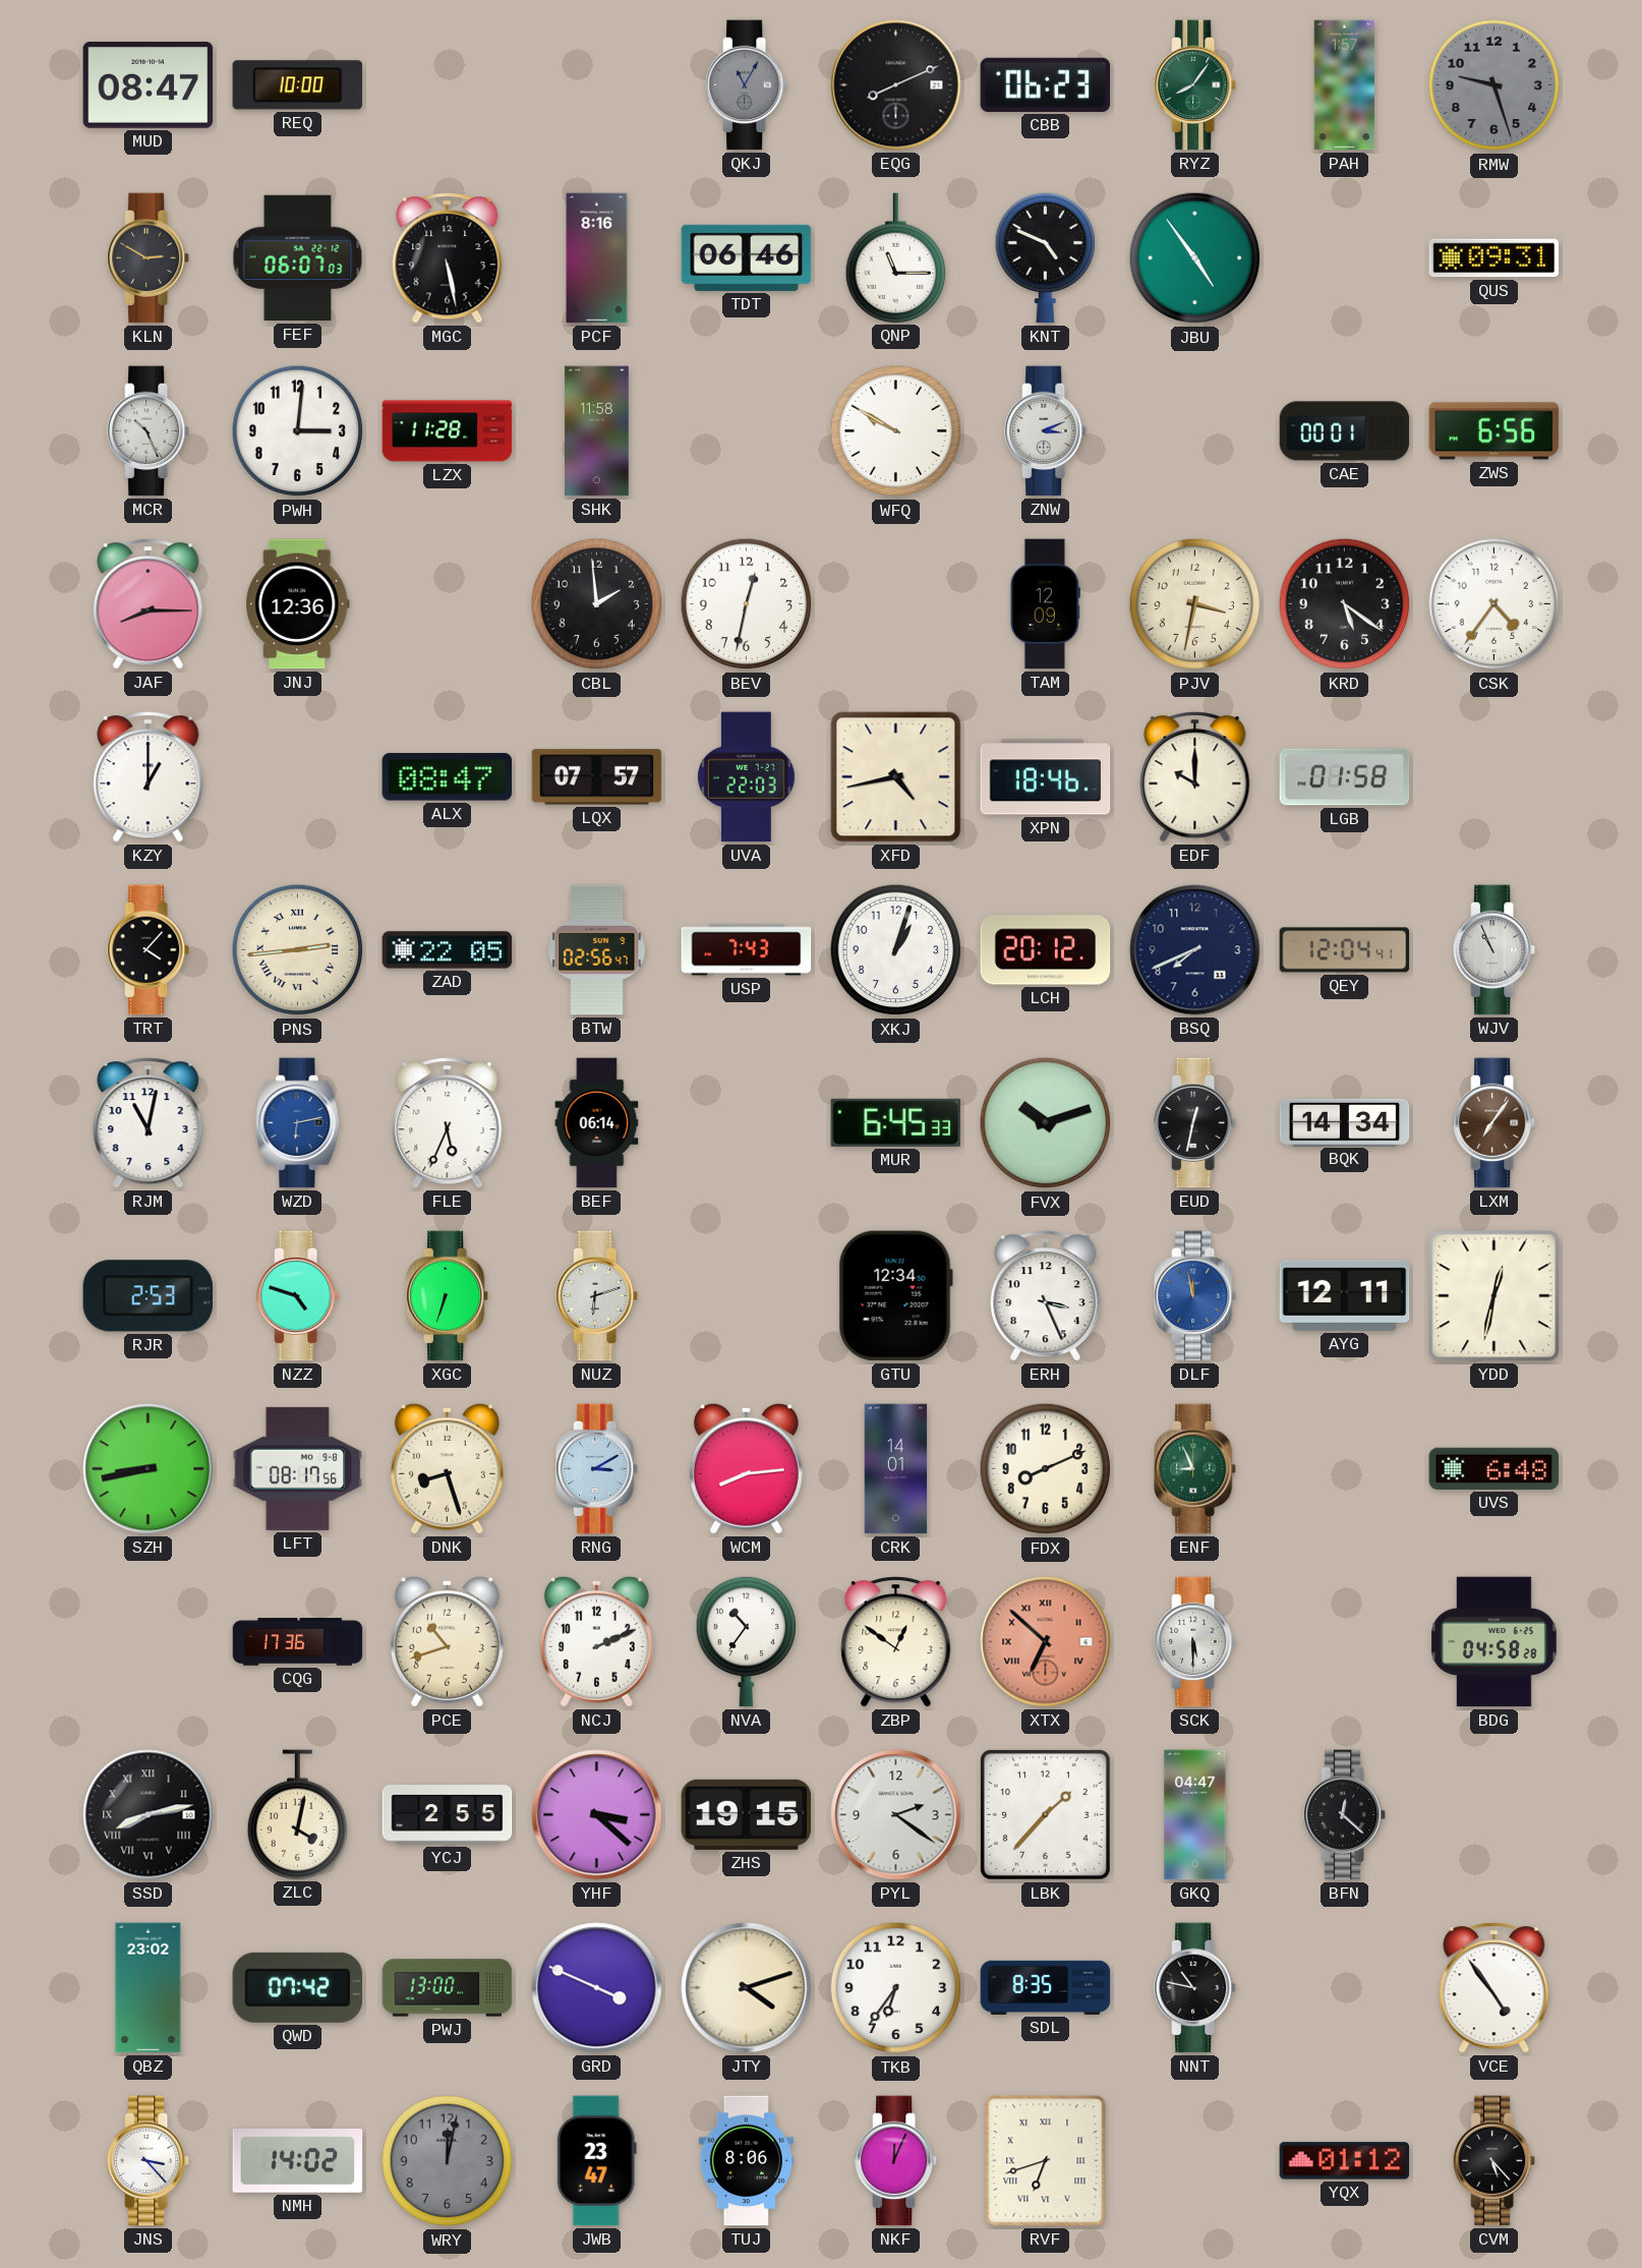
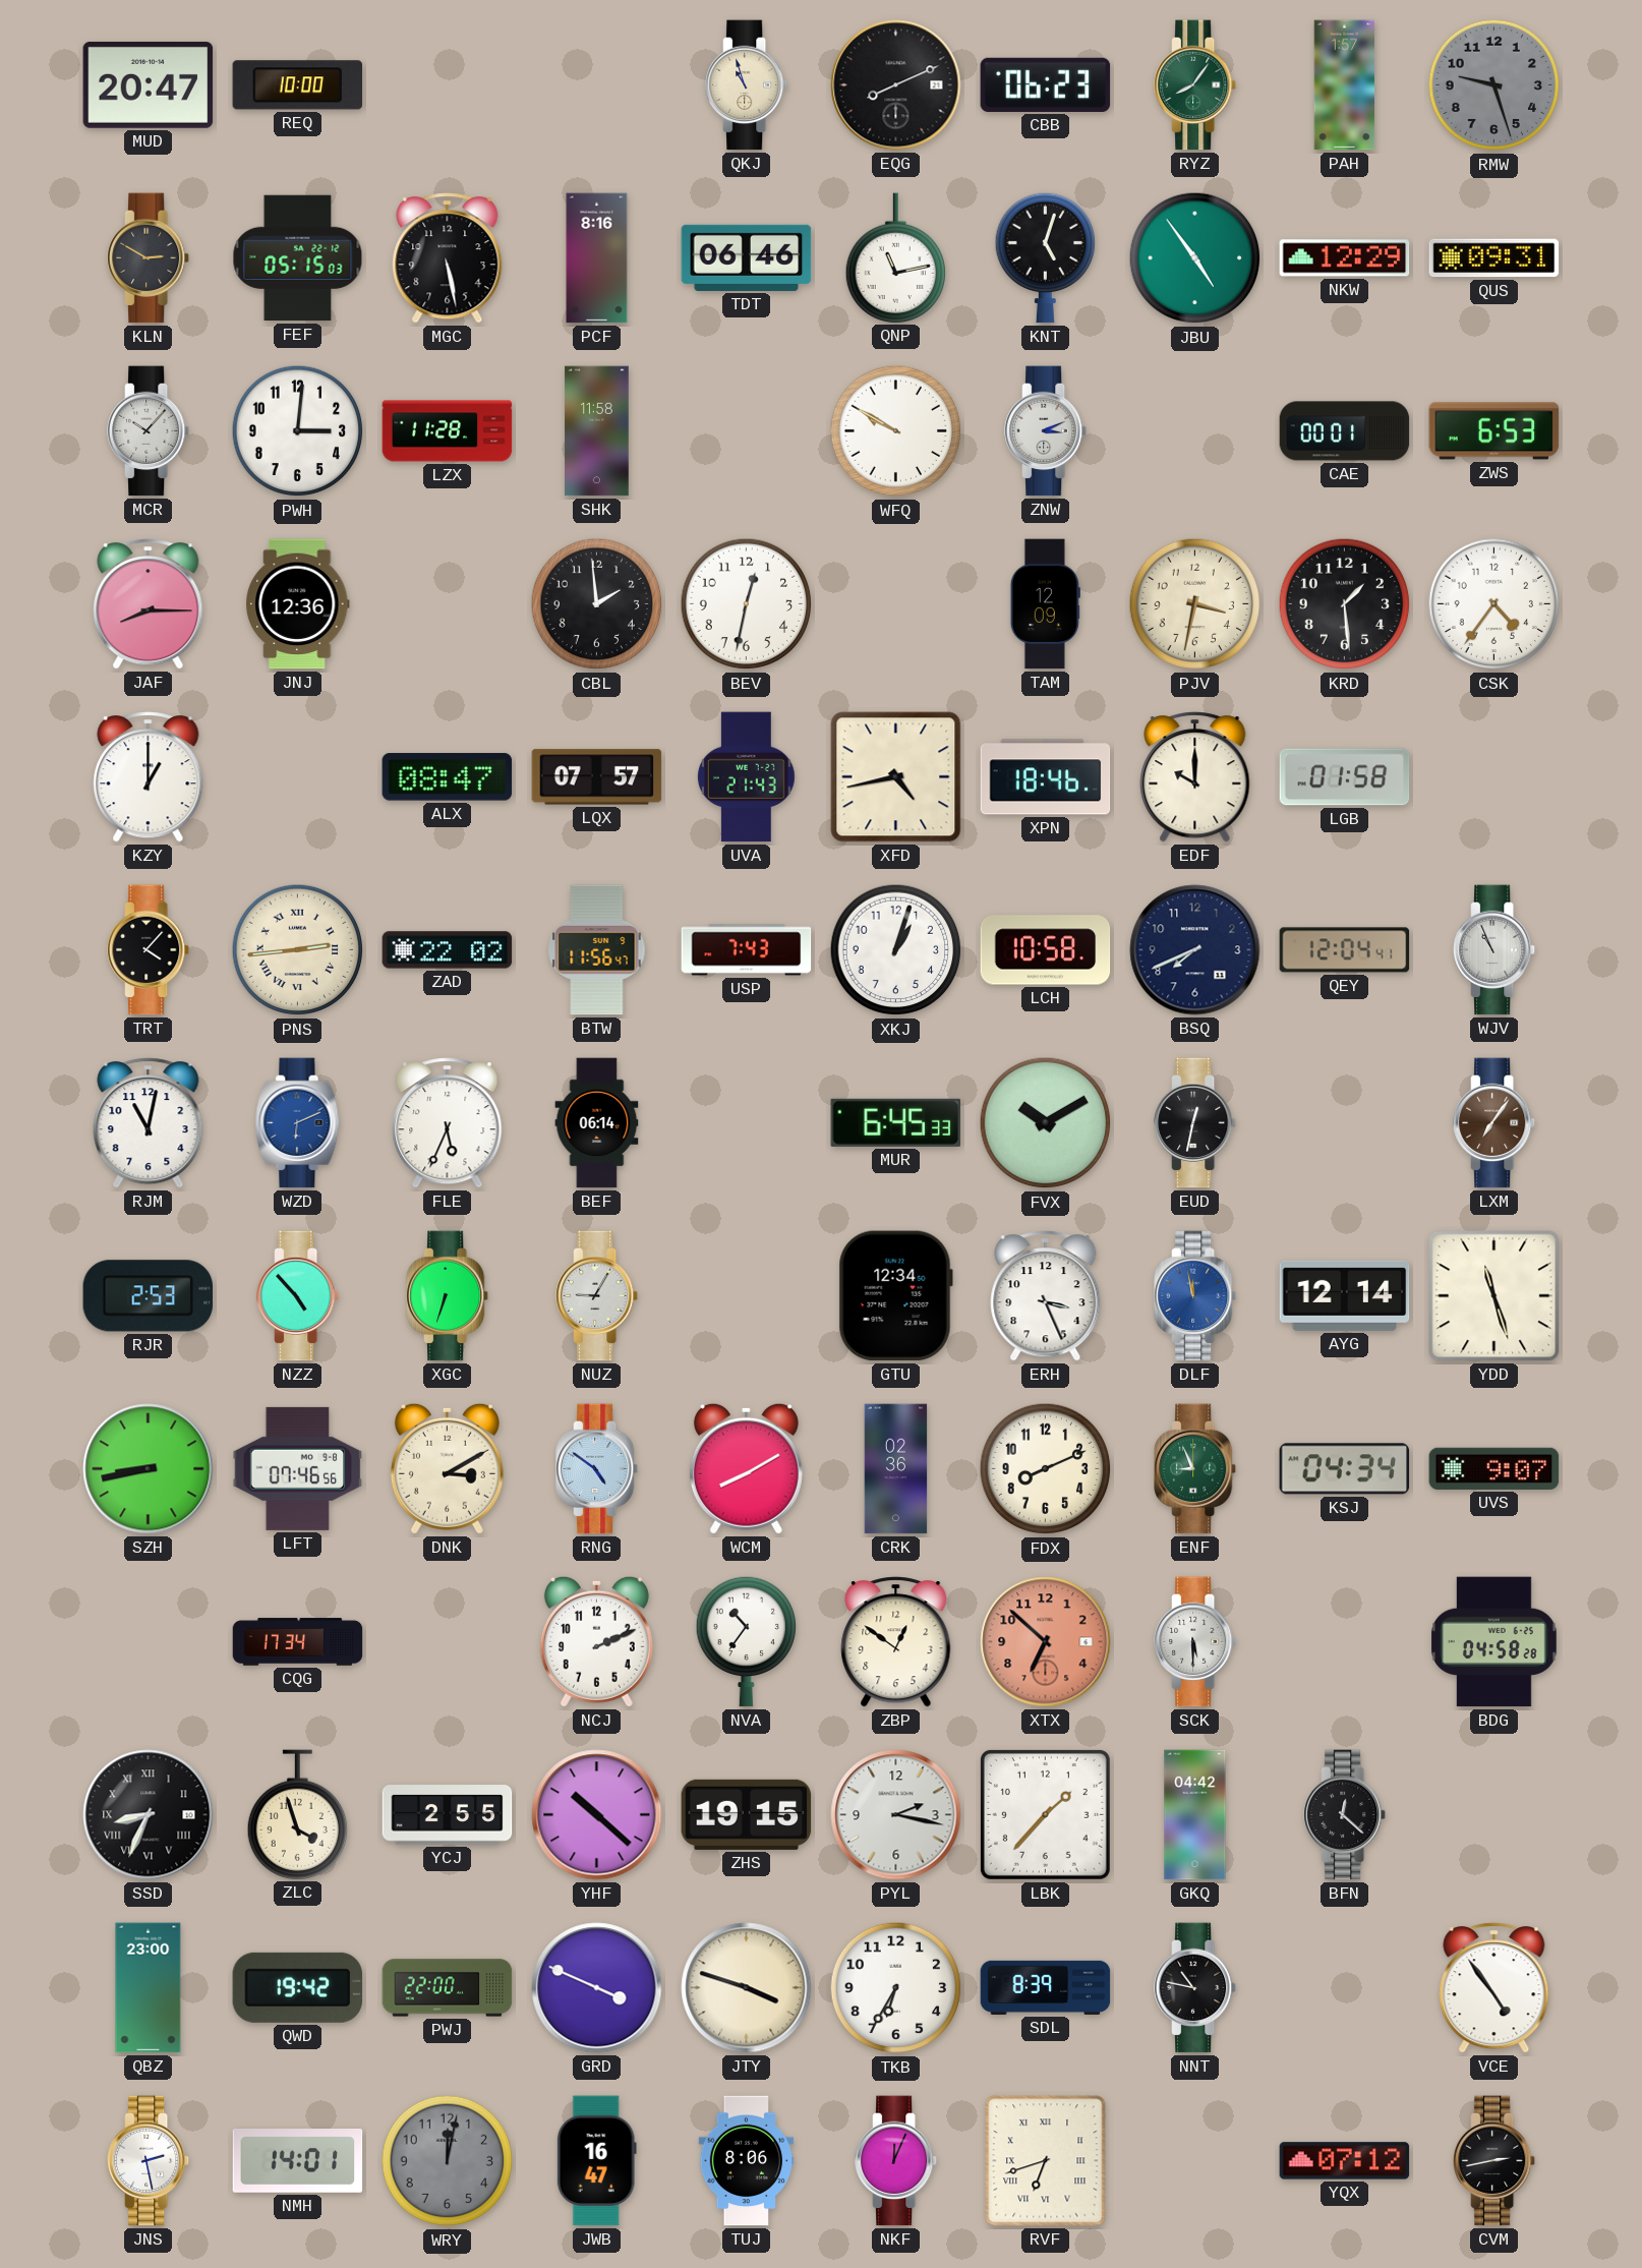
MUD: 08:47 -> 20:47
QKJ: 11:05 -> 10:57
QKJ dial: grey -> cream
FEF: 06:07 -> 05:15
QNP: 11:15 -> 11:13
KNT: 4:49 -> 5:03
NKW: none -> 12:29
MCR: 10:26 -> 10:07
ZWS: 6:56 -> 6:53
KRD: 5:21 -> 1:29
UVA: 22:03 -> 21:43
ZAD: 22:05 -> 22:02
BTW: 02:56 -> 11:56
LCH: 20:12 -> 10:58
WZD: 6:13 -> 6:11
FVX: 10:12 -> 10:10
BQK: 14:34 -> none
NZZ: 4:48 -> 4:53
NUZ: 6:12 -> 9:05
AYG: 12:11 -> 12:14
YDD: 12:32 -> 11:27
LFT: 08:17 -> 07:46
DNK: 8:27 -> 3:10
RNG: 3:10 -> 4:51
WCM: 8:14 -> 8:10
CRK: 14:01 -> 02:36
KSJ: none -> 04:34
UVS: 6:48 -> 9:07
CQG: 17:36 -> 17:34
PCE: 10:42 -> none
XTX numerals: Roman -> Arabic
SSD: 8:13 -> 8:34
ZLC: 4:02 -> 3:57
YHF: 3:22 -> 10:22
PYL: 2:21 -> 2:17
GKQ: 04:47 -> 04:42
QBZ: 23:02 -> 23:00
QWD: 07:42 -> 19:42
PWJ: 13:00 -> 22:00
JTY: 4:12 -> 3:48
TKB: 6:36 -> 6:35
SDL: 8:35 -> 8:39
JNS: 3:23 -> 2:28
NMH: 14:02 -> 14:01
JWB: 23:47 -> 16:47
YQX: 01:12 -> 07:12
CVM: 5:23 -> 2:43
